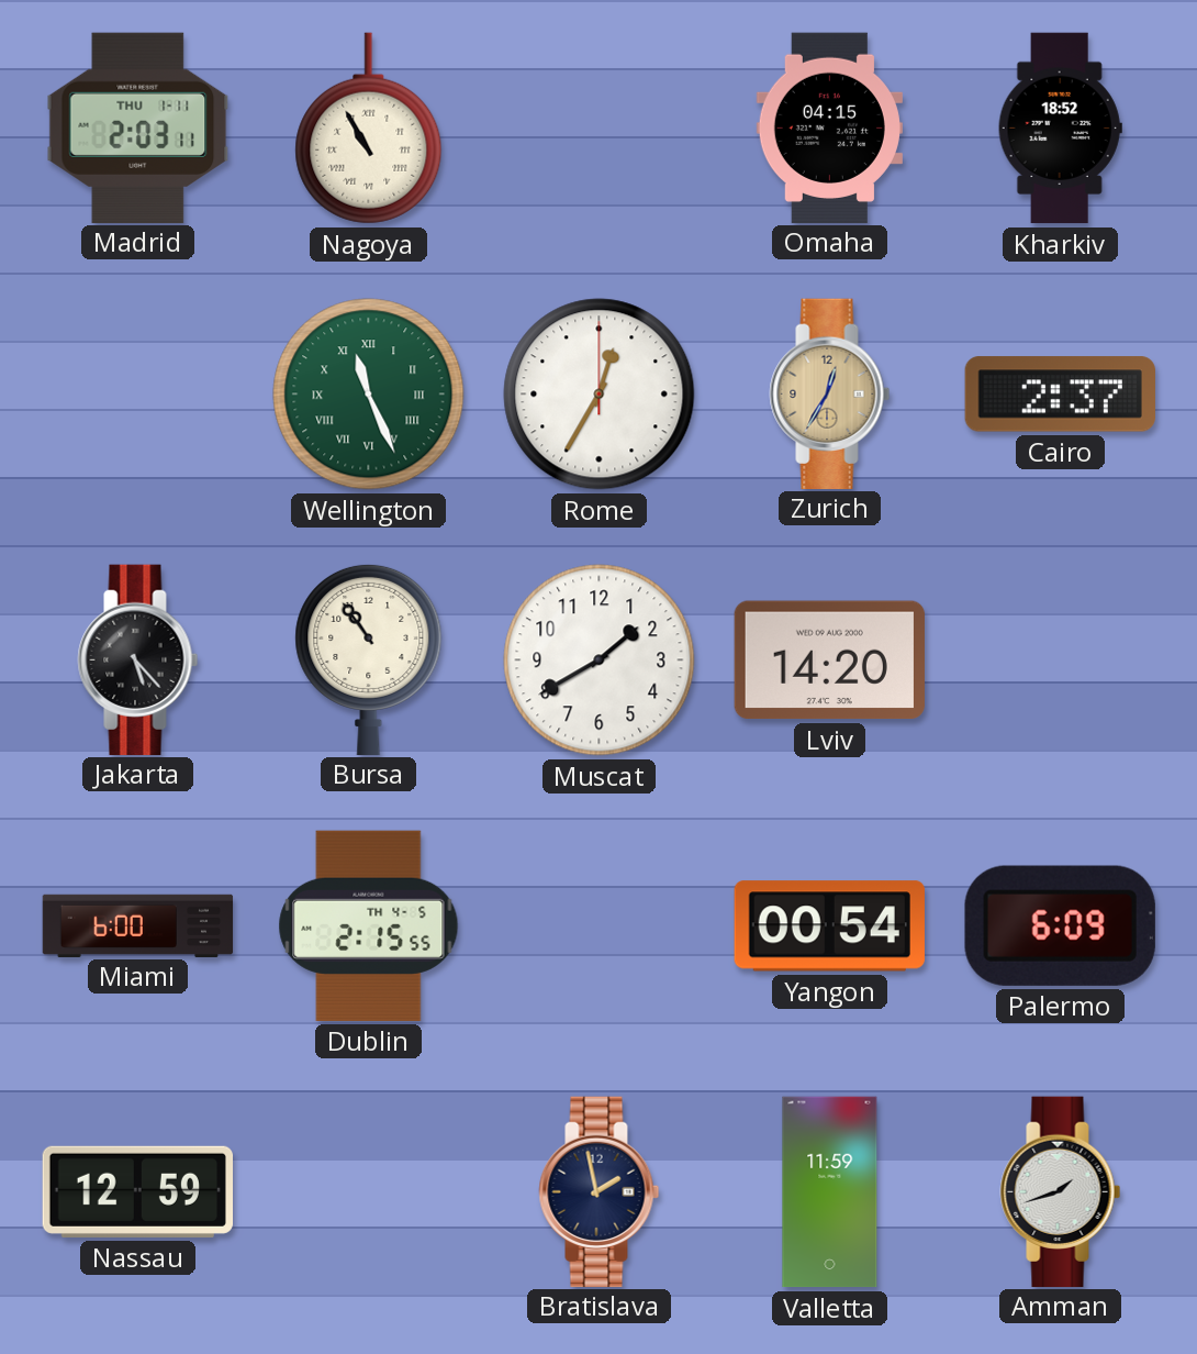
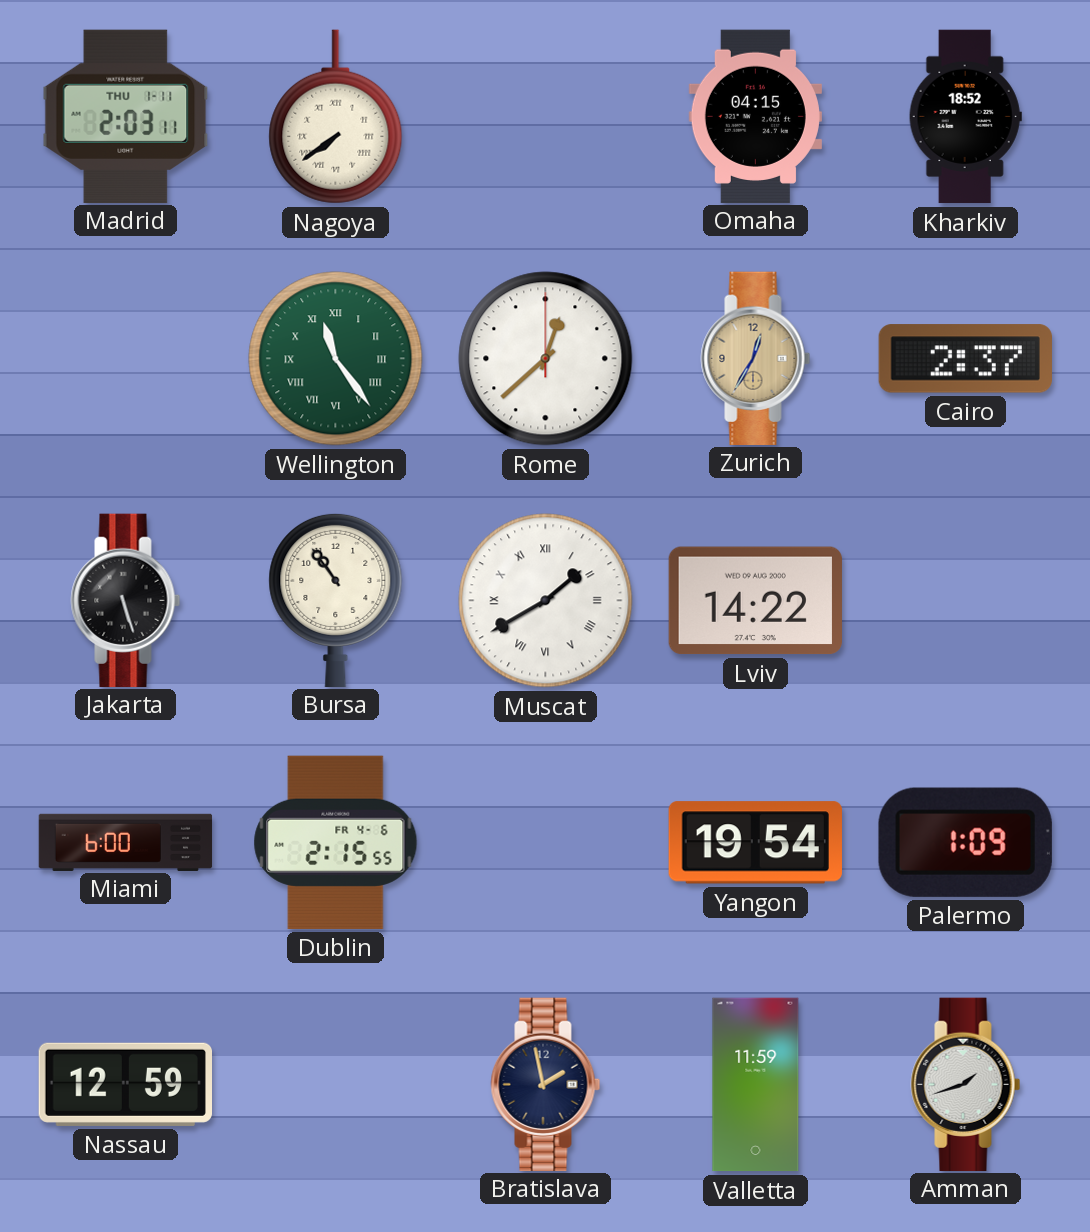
Nagoya: 10:55 -> 7:39
Wellington: 11:26 -> 11:24
Rome: 12:35 -> 12:38
Jakarta: 5:23 -> 5:27
Muscat numerals: Arabic -> Roman
Lviv: 14:20 -> 14:22
Dublin date: TH 4-5 -> FR 4-6
Yangon: 00:54 -> 19:54
Palermo: 6:09 -> 1:09
